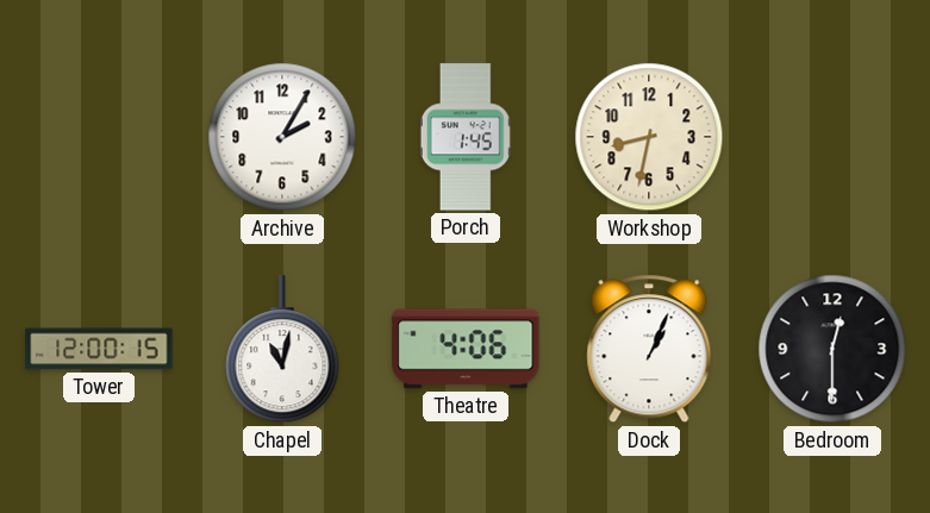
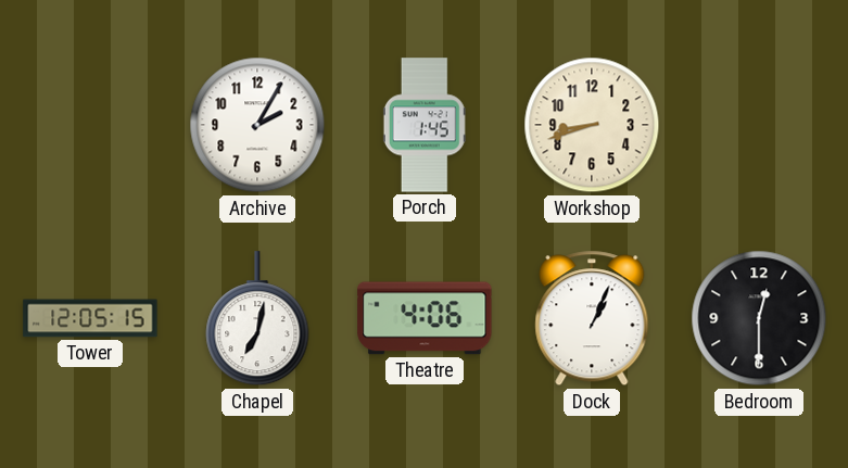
Workshop: 8:32 -> 8:42
Tower: 12:00 -> 12:05
Chapel: 11:02 -> 7:02
